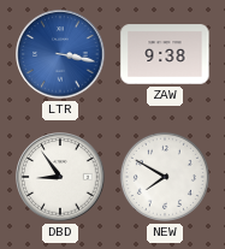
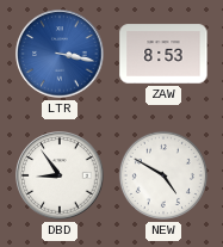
ZAW: 9:38 -> 8:53
NEW: 7:50 -> 4:50
